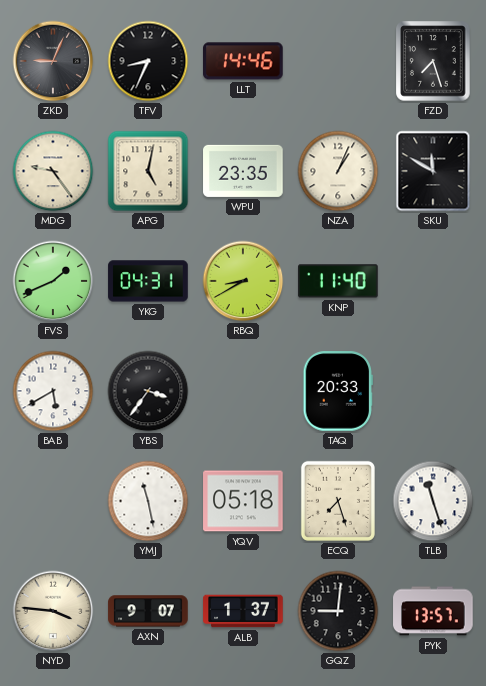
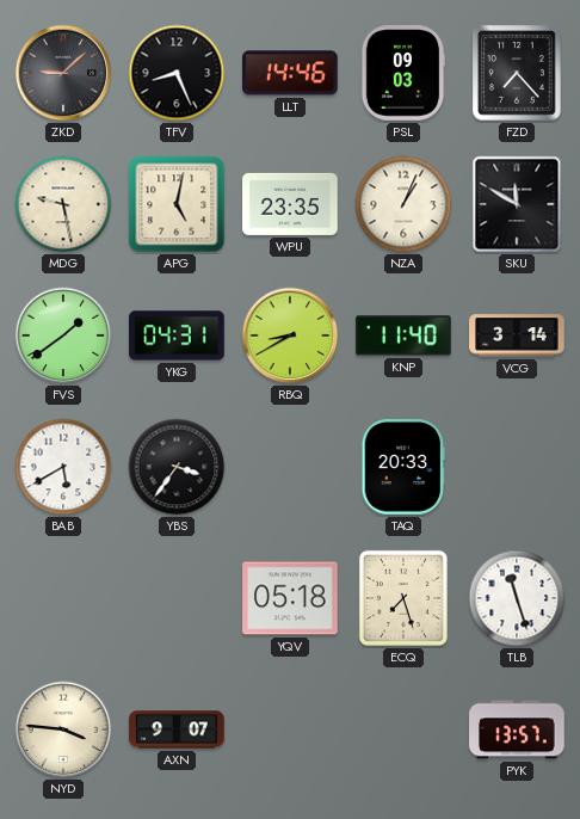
ZKD: 9:04 -> 9:08
TFV: 8:34 -> 8:26
PSL: none -> 09:03
FZD: 7:27 -> 7:23
MDG: 9:24 -> 9:28
FVS: 1:41 -> 1:39
VCG: none -> 3:14
YMJ: 11:28 -> none
ALB: 1:37 -> none
GQZ: 9:01 -> none
